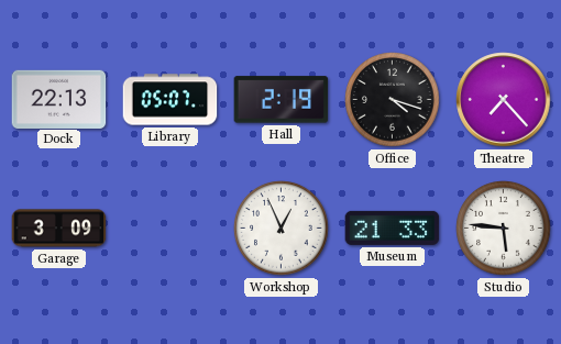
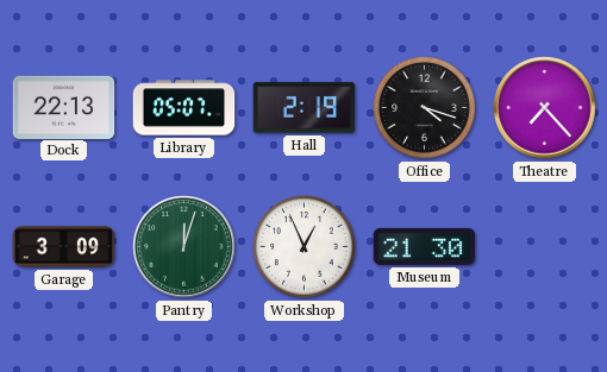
Pantry: none -> 12:03
Museum: 21:33 -> 21:30
Studio: 5:46 -> none
